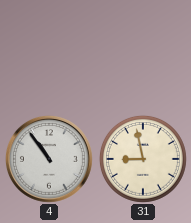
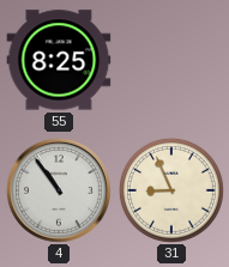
55: none -> 8:25
31: 8:58 -> 8:56
